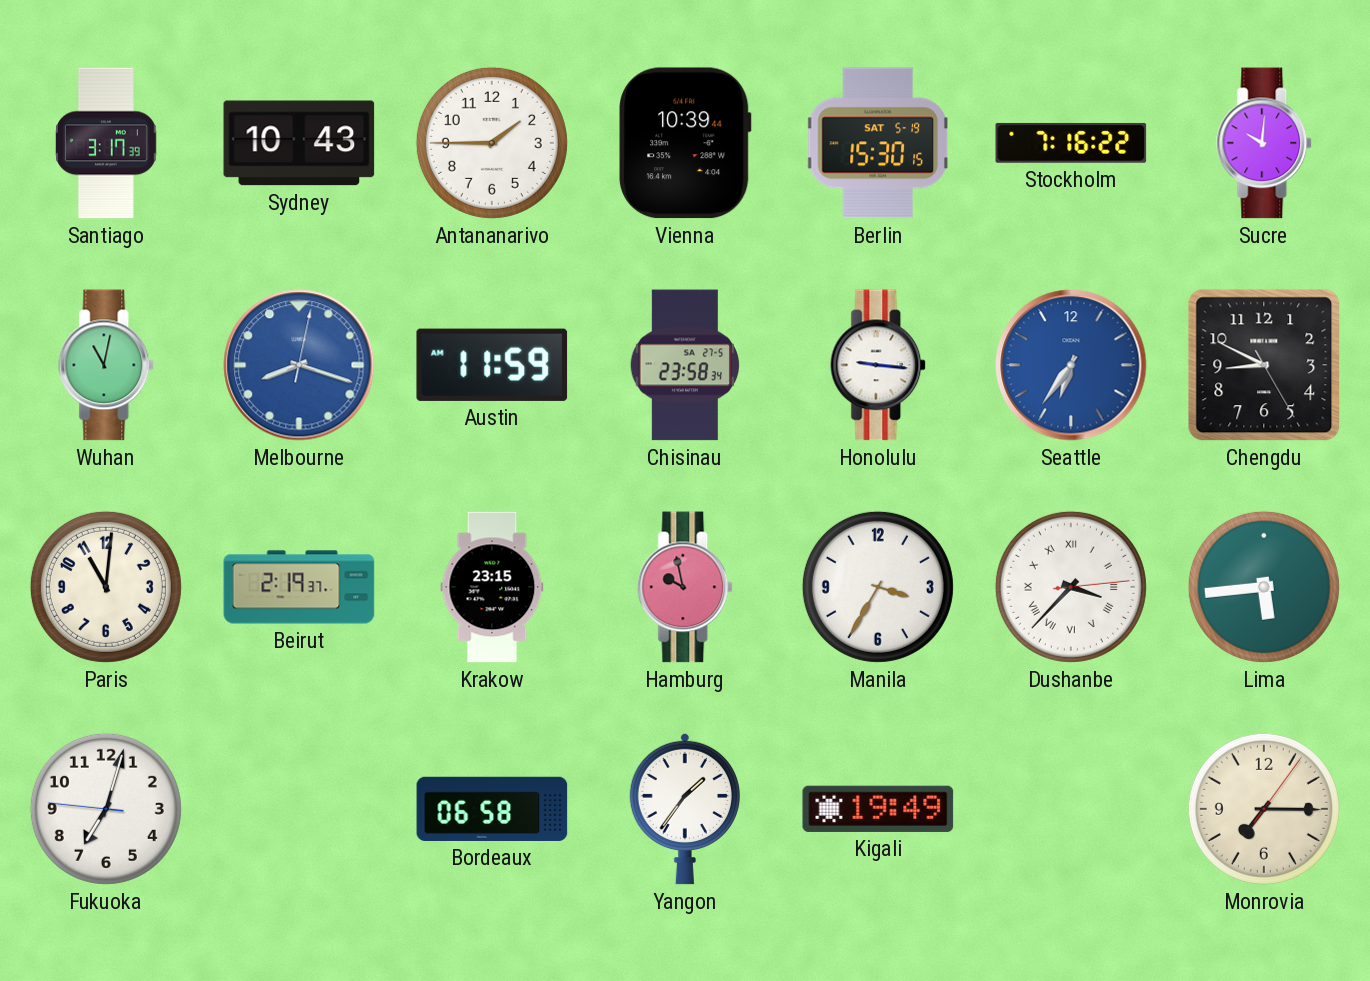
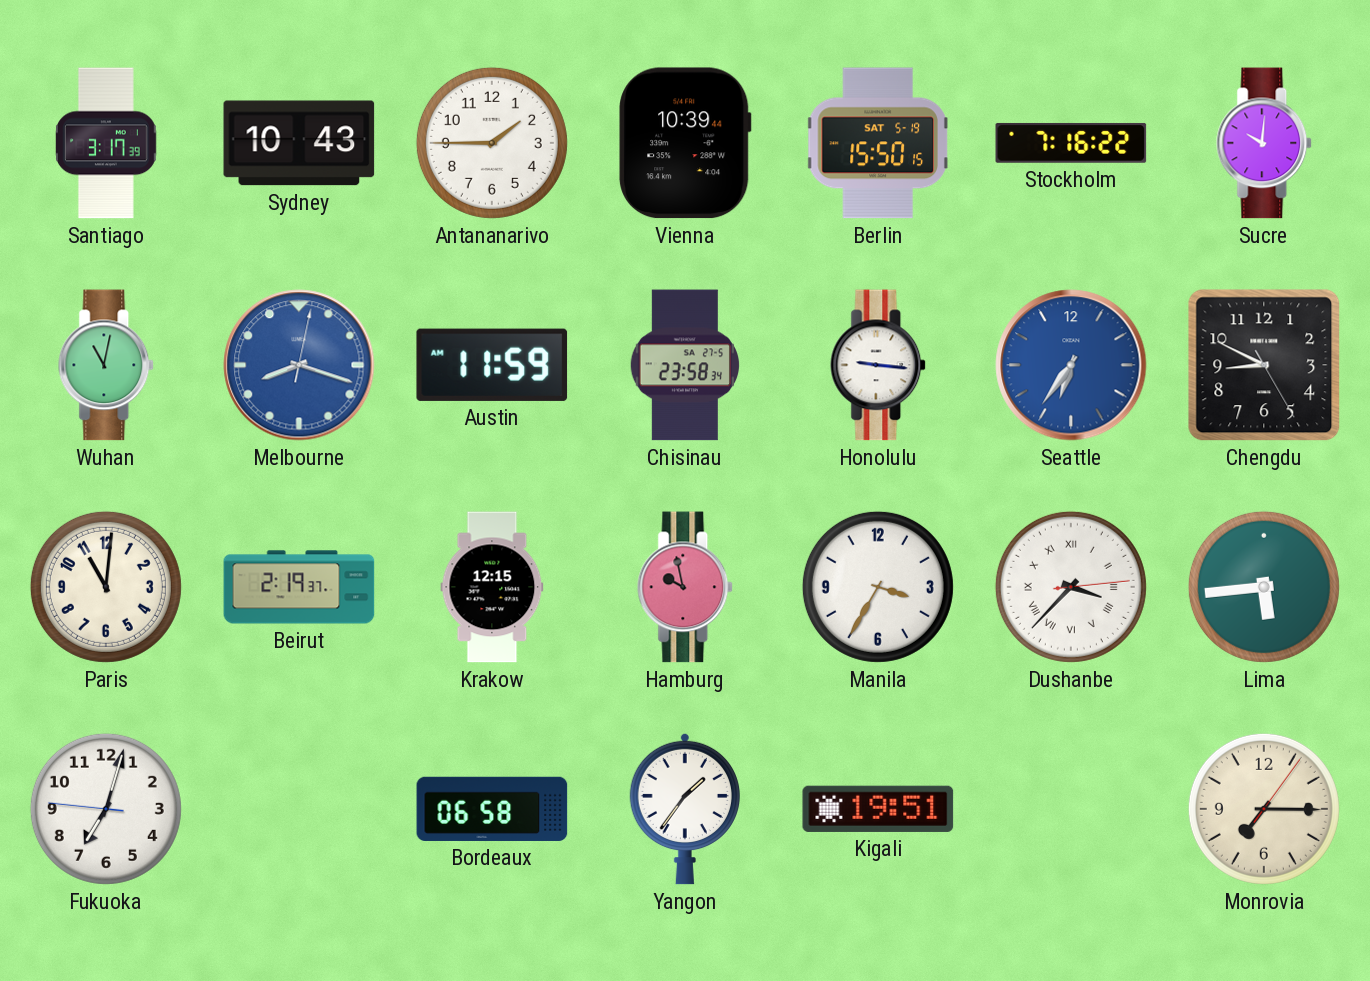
Berlin: 15:30 -> 15:50
Krakow: 23:15 -> 12:15
Kigali: 19:49 -> 19:51
